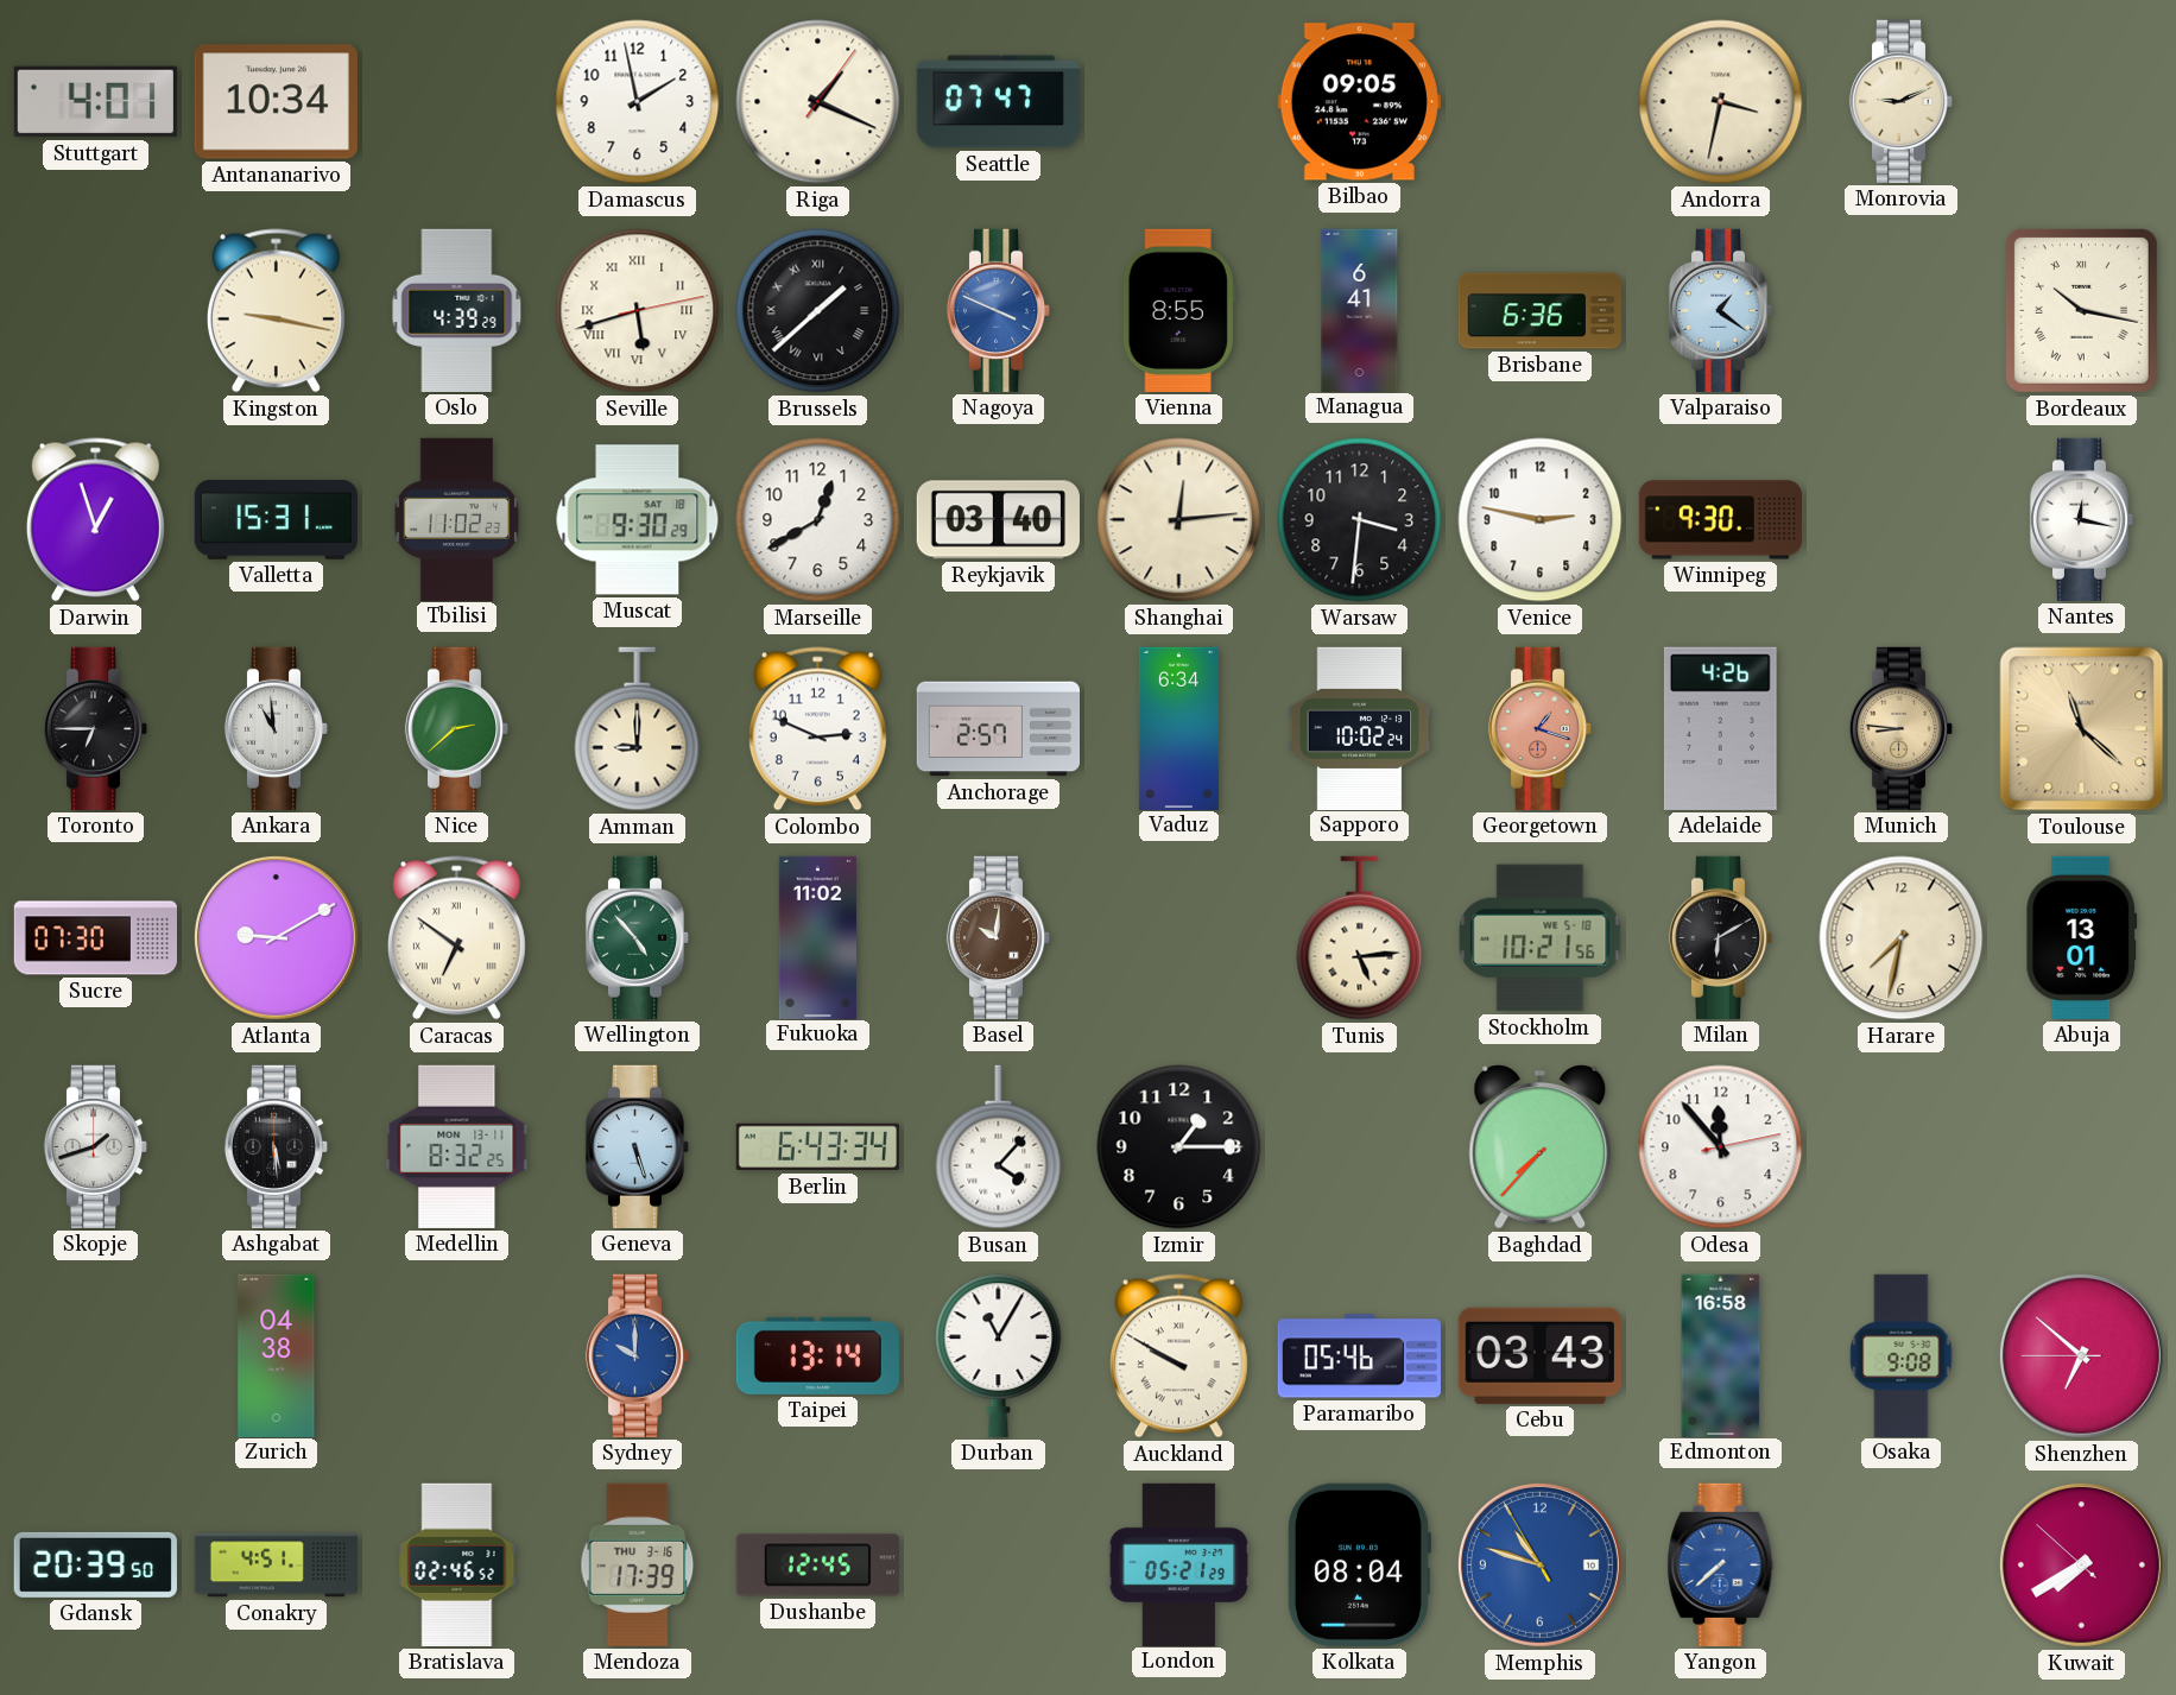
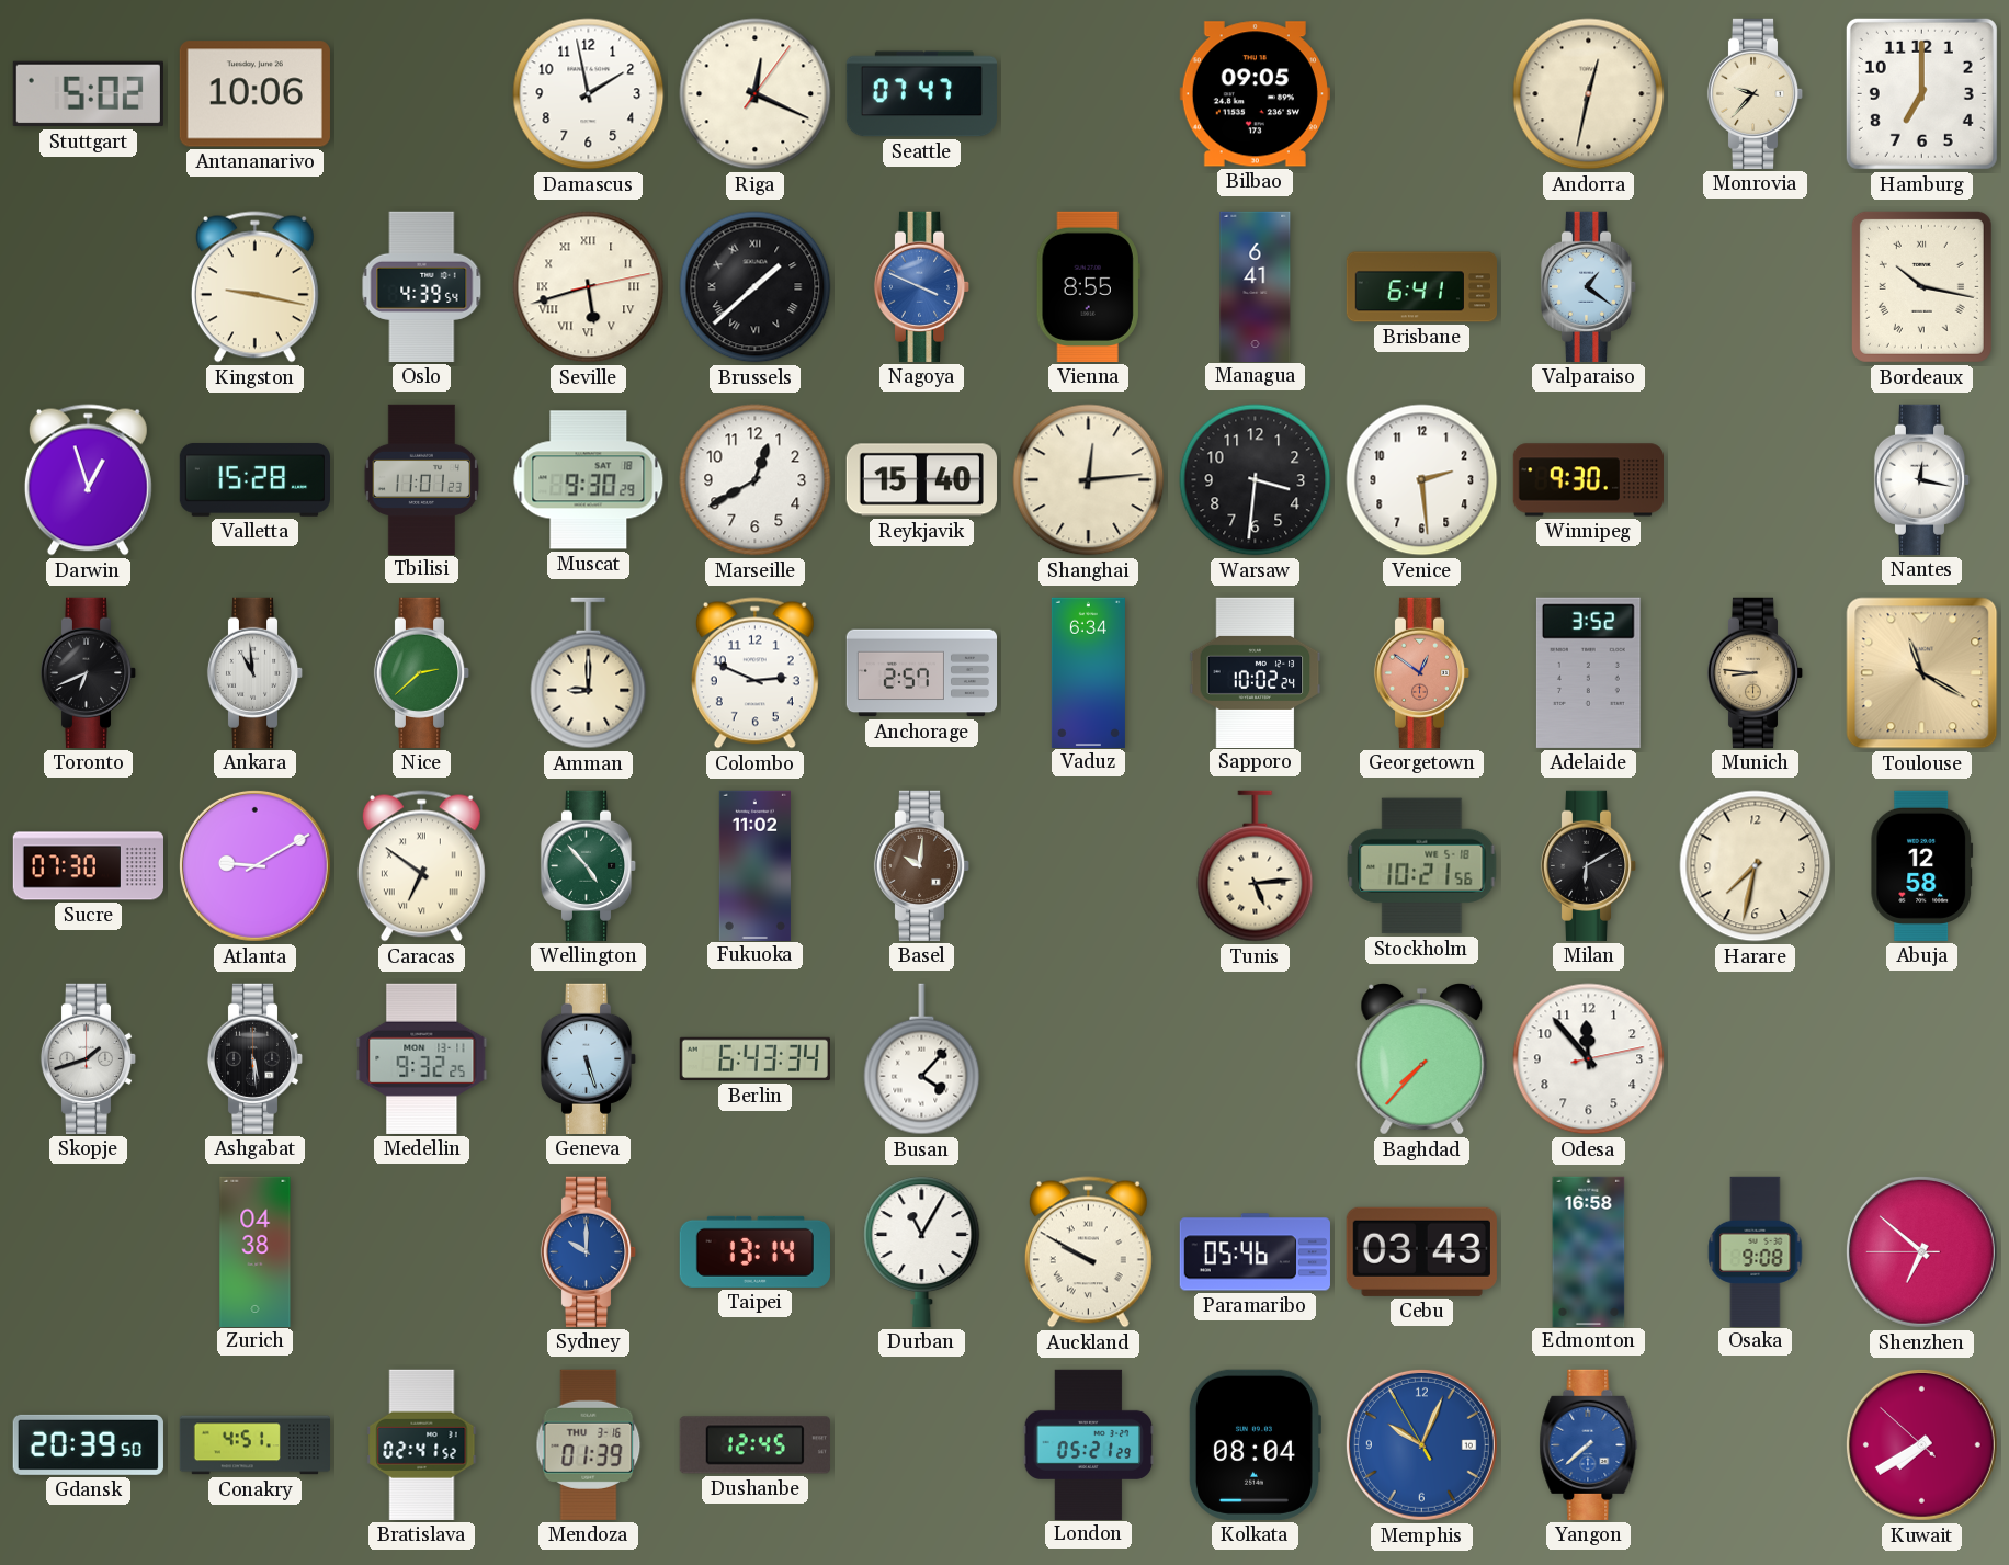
Stuttgart: 4:01 -> 5:02
Antananarivo: 10:34 -> 10:06
Riga: 1:19 -> 12:19
Andorra: 3:32 -> 12:32
Monrovia: 9:11 -> 9:37
Hamburg: none -> 7:00
Oslo: 4:39:29 -> 4:39:54
Brisbane: 6:36 -> 6:41
Valletta: 15:31 -> 15:28
Tbilisi: 11:02 -> 11:01
Reykjavik: 03:40 -> 15:40
Venice: 2:47 -> 2:29
Toronto: 6:45 -> 6:41
Georgetown: 1:18 -> 12:51
Adelaide: 4:26 -> 3:52
Toulouse: 11:22 -> 11:20
Abuja: 13:01 -> 12:58
Medellin: 8:32 -> 9:32
Izmir: 1:15 -> none
Bratislava: 02:46 -> 02:41
Mendoza: 17:39 -> 01:39
Memphis: 10:47 -> 10:03
